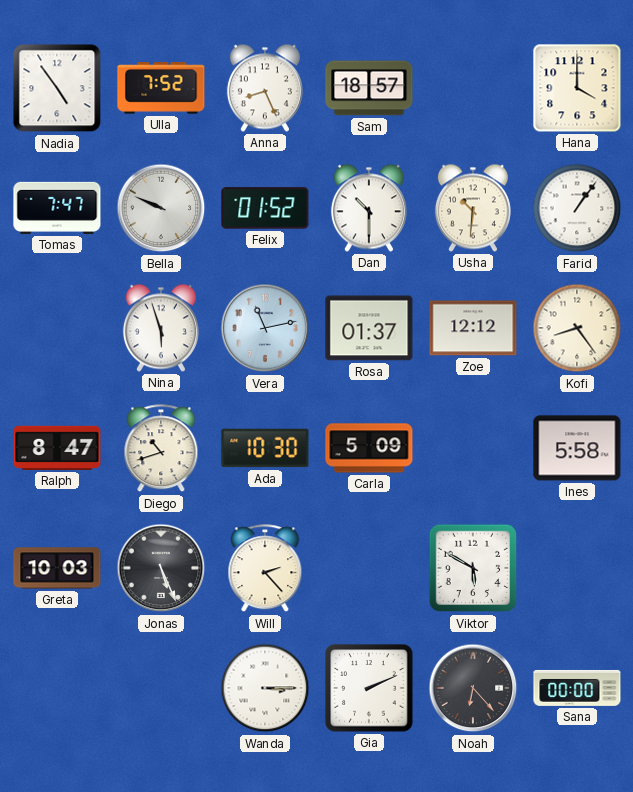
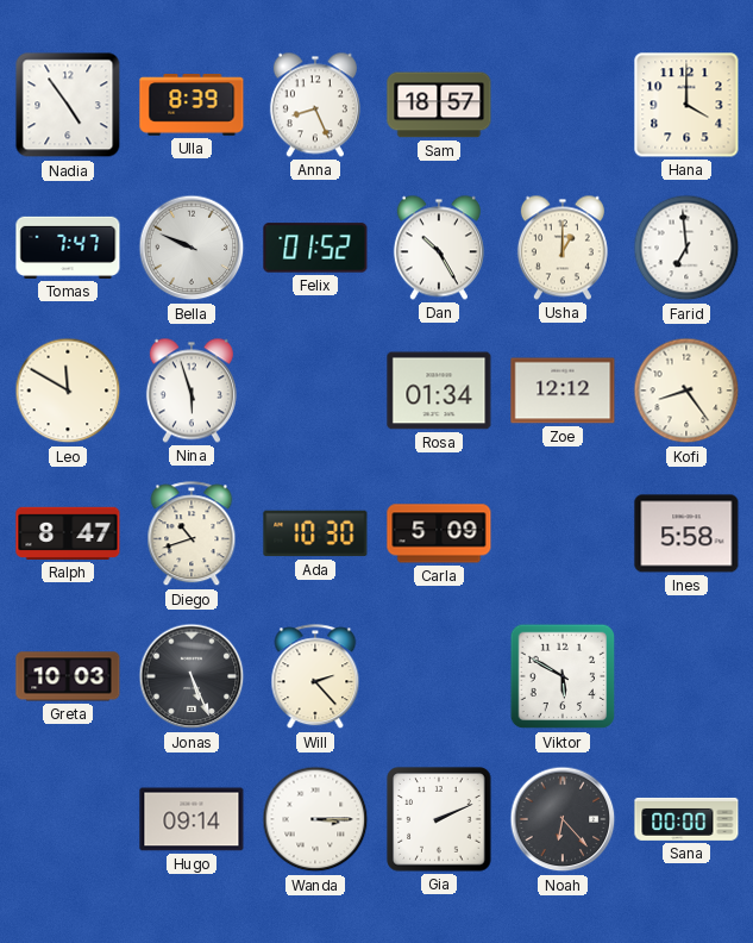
Ulla: 7:52 -> 8:39
Dan: 10:30 -> 10:25
Usha: 10:31 -> 1:00
Farid: 1:06 -> 6:59
Leo: none -> 11:50
Vera: 11:13 -> none
Rosa: 01:37 -> 01:34
Hugo: none -> 09:14
